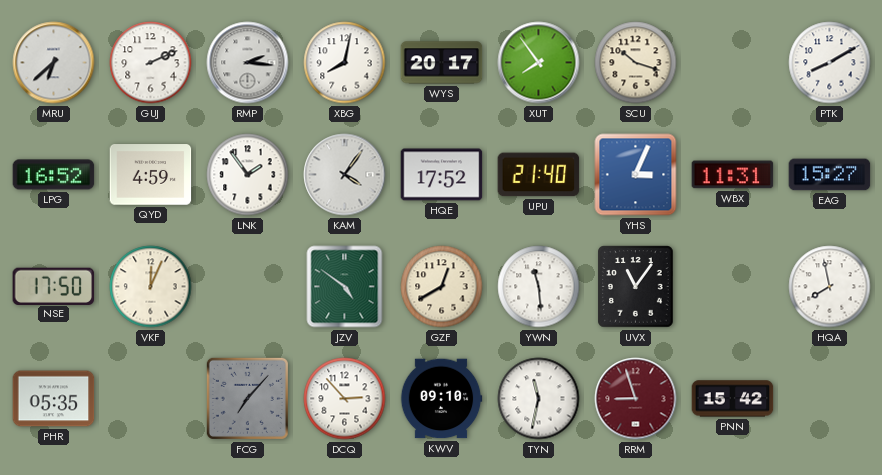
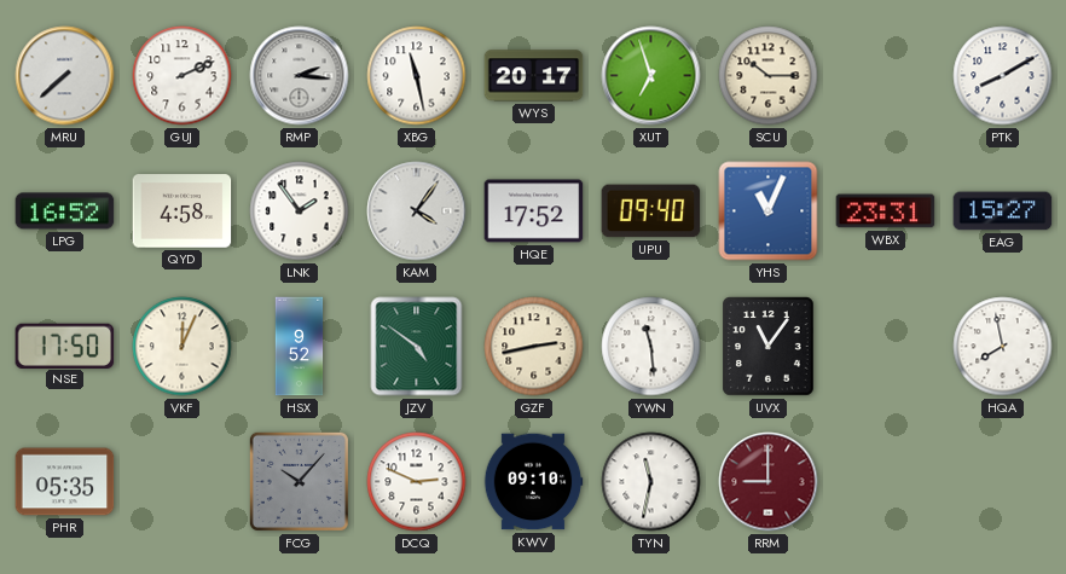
MRU: 6:38 -> 7:38
XBG: 8:02 -> 11:28
XUT: 7:54 -> 6:57
SCU: 10:18 -> 10:15
QYD: 4:59 -> 4:58
UPU: 21:40 -> 09:40
YHS: 3:04 -> 11:04
WBX: 11:31 -> 23:31
HSX: none -> 9:52
GZF: 12:40 -> 2:43
FCG: 7:07 -> 10:07
DCQ: 2:53 -> 2:49
RRM: 8:57 -> 9:00
PNN: 15:42 -> none
